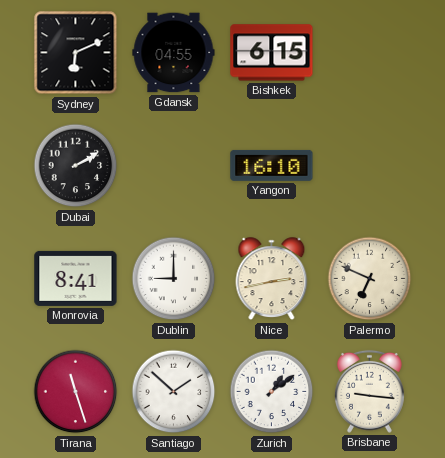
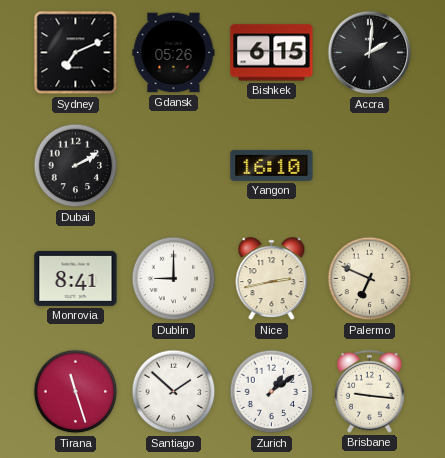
Sydney: 6:11 -> 7:11
Gdansk: 04:55 -> 05:26
Accra: none -> 2:01
